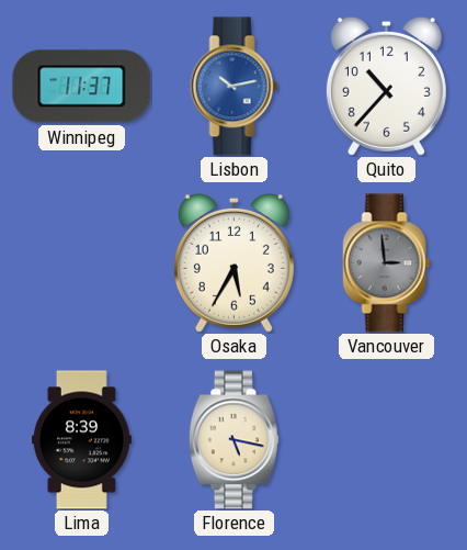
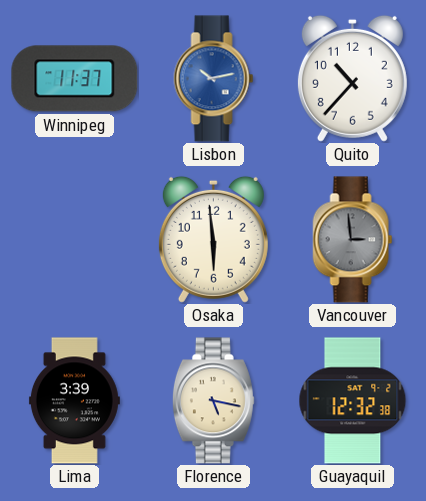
Osaka: 5:35 -> 5:59
Lima: 8:39 -> 3:39
Guayaquil: none -> 12:32
